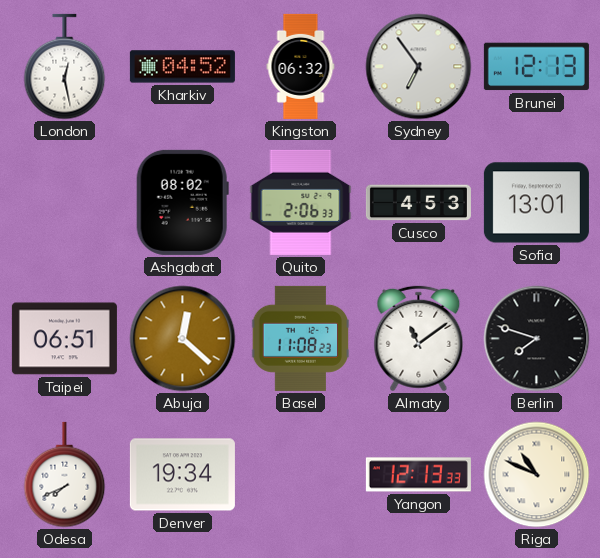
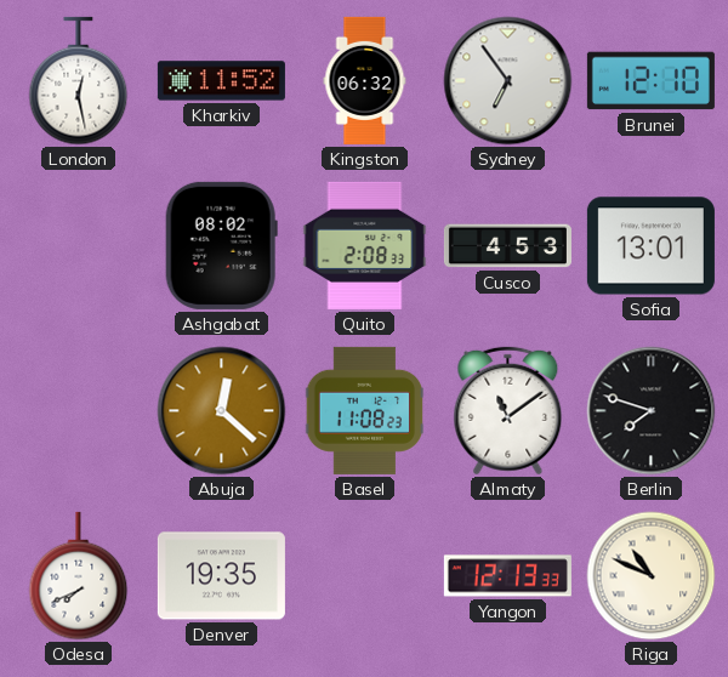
Kharkiv: 04:52 -> 11:52
Brunei: 12:13 -> 12:10
Quito: 2:06 -> 2:08
Taipei: 06:51 -> none
Denver: 19:34 -> 19:35
